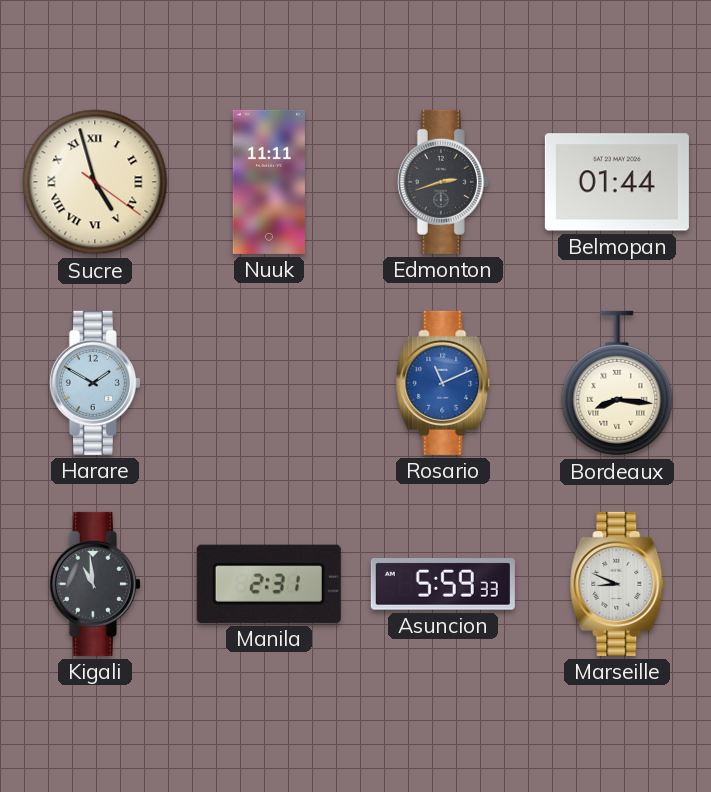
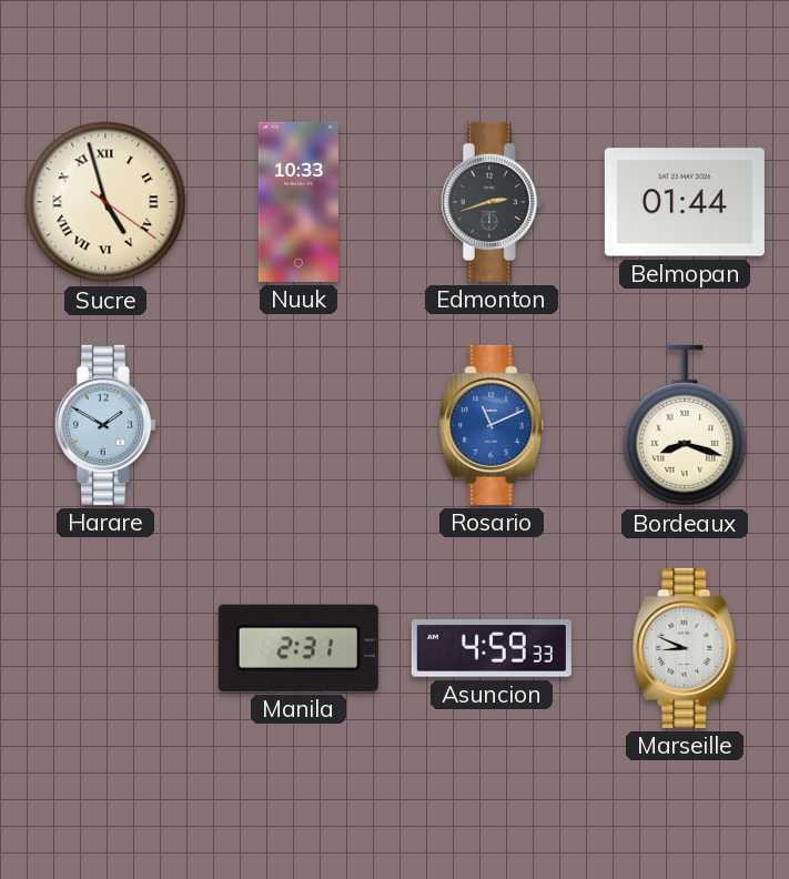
Nuuk: 11:11 -> 10:33
Bordeaux: 8:16 -> 8:18
Kigali: 10:59 -> none
Asuncion: 5:59 -> 4:59
